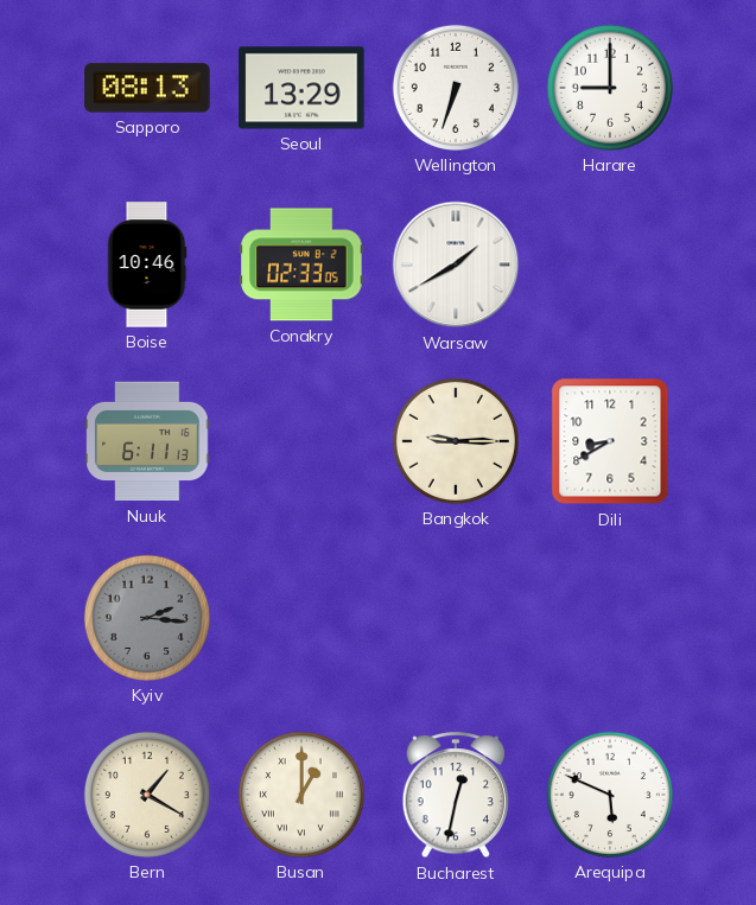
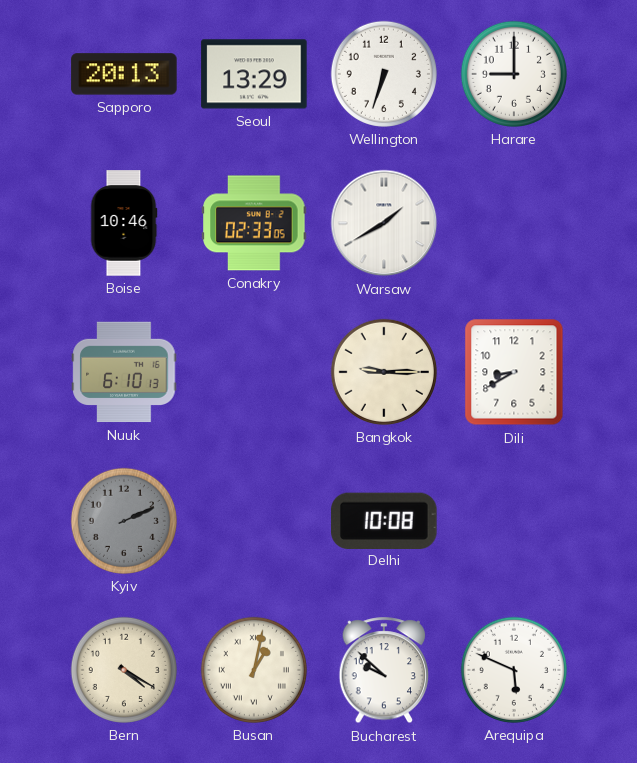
Sapporo: 08:13 -> 20:13
Nuuk: 6:11 -> 6:10
Kyiv: 2:16 -> 2:11
Delhi: none -> 10:08
Bern: 1:20 -> 4:20
Busan: 1:00 -> 1:02
Bucharest: 12:32 -> 9:52
